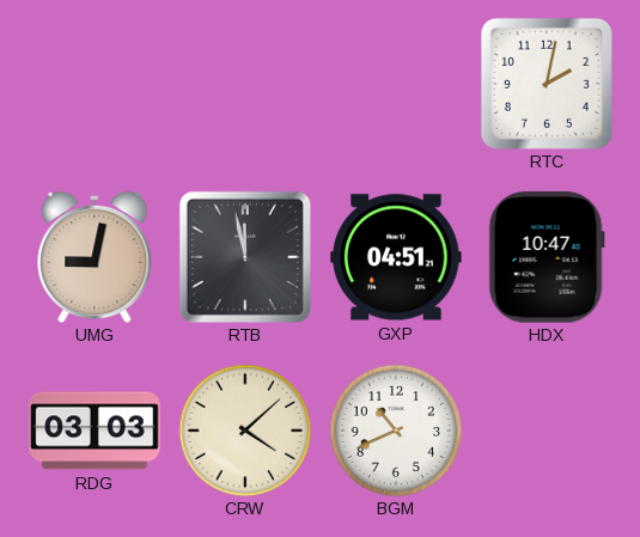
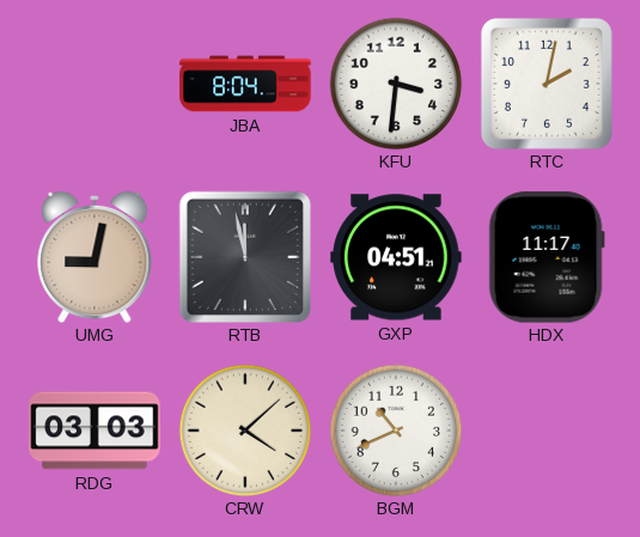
JBA: none -> 8:04
KFU: none -> 3:31
HDX: 10:47 -> 11:17
